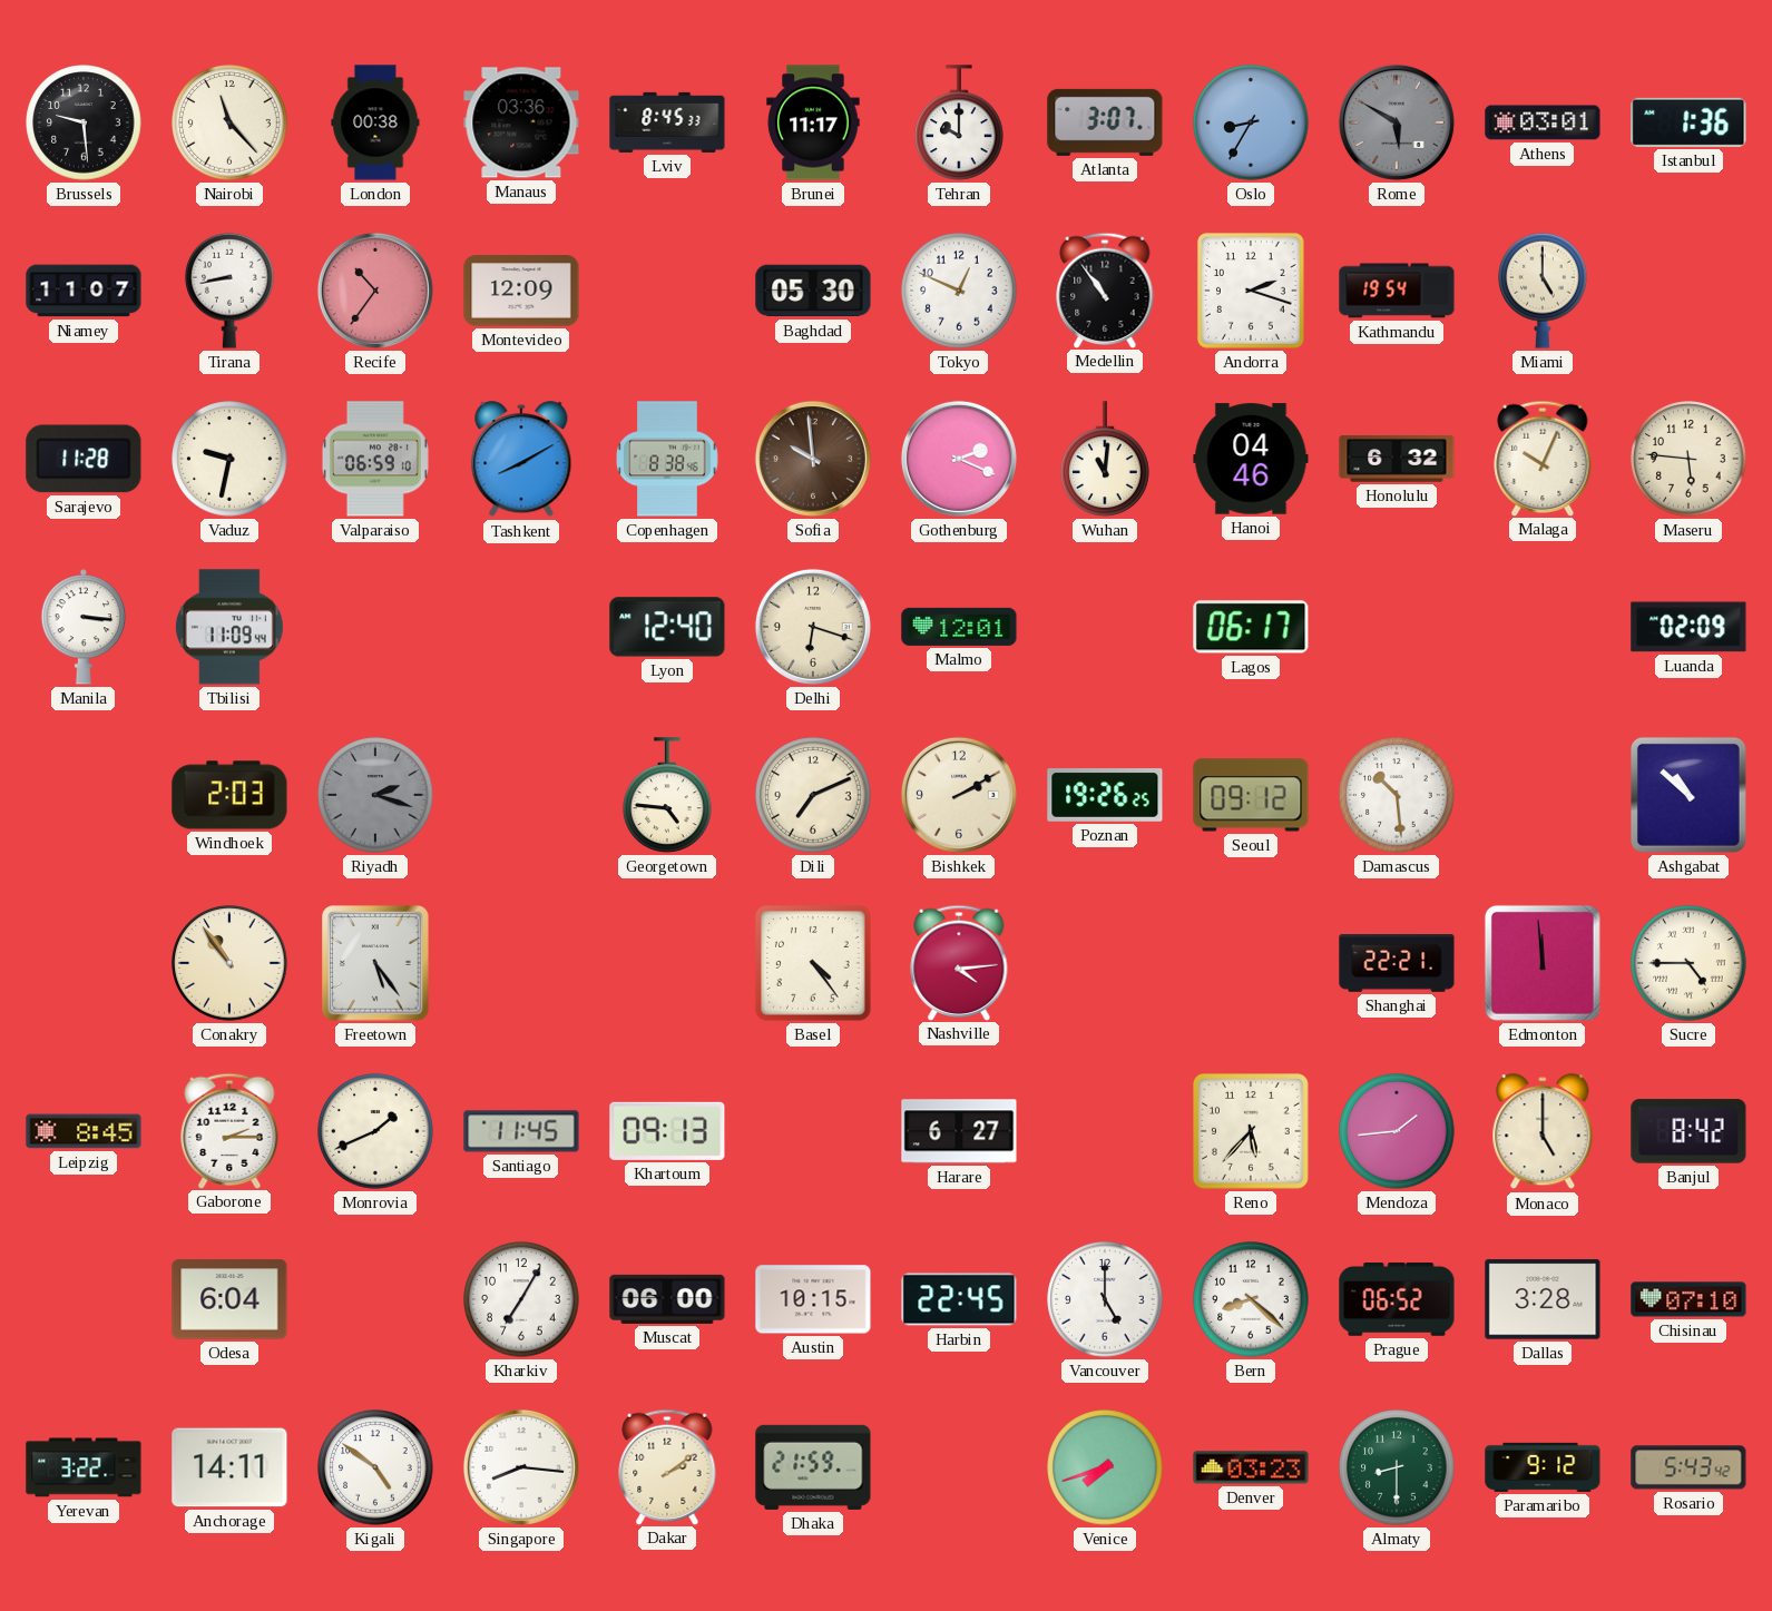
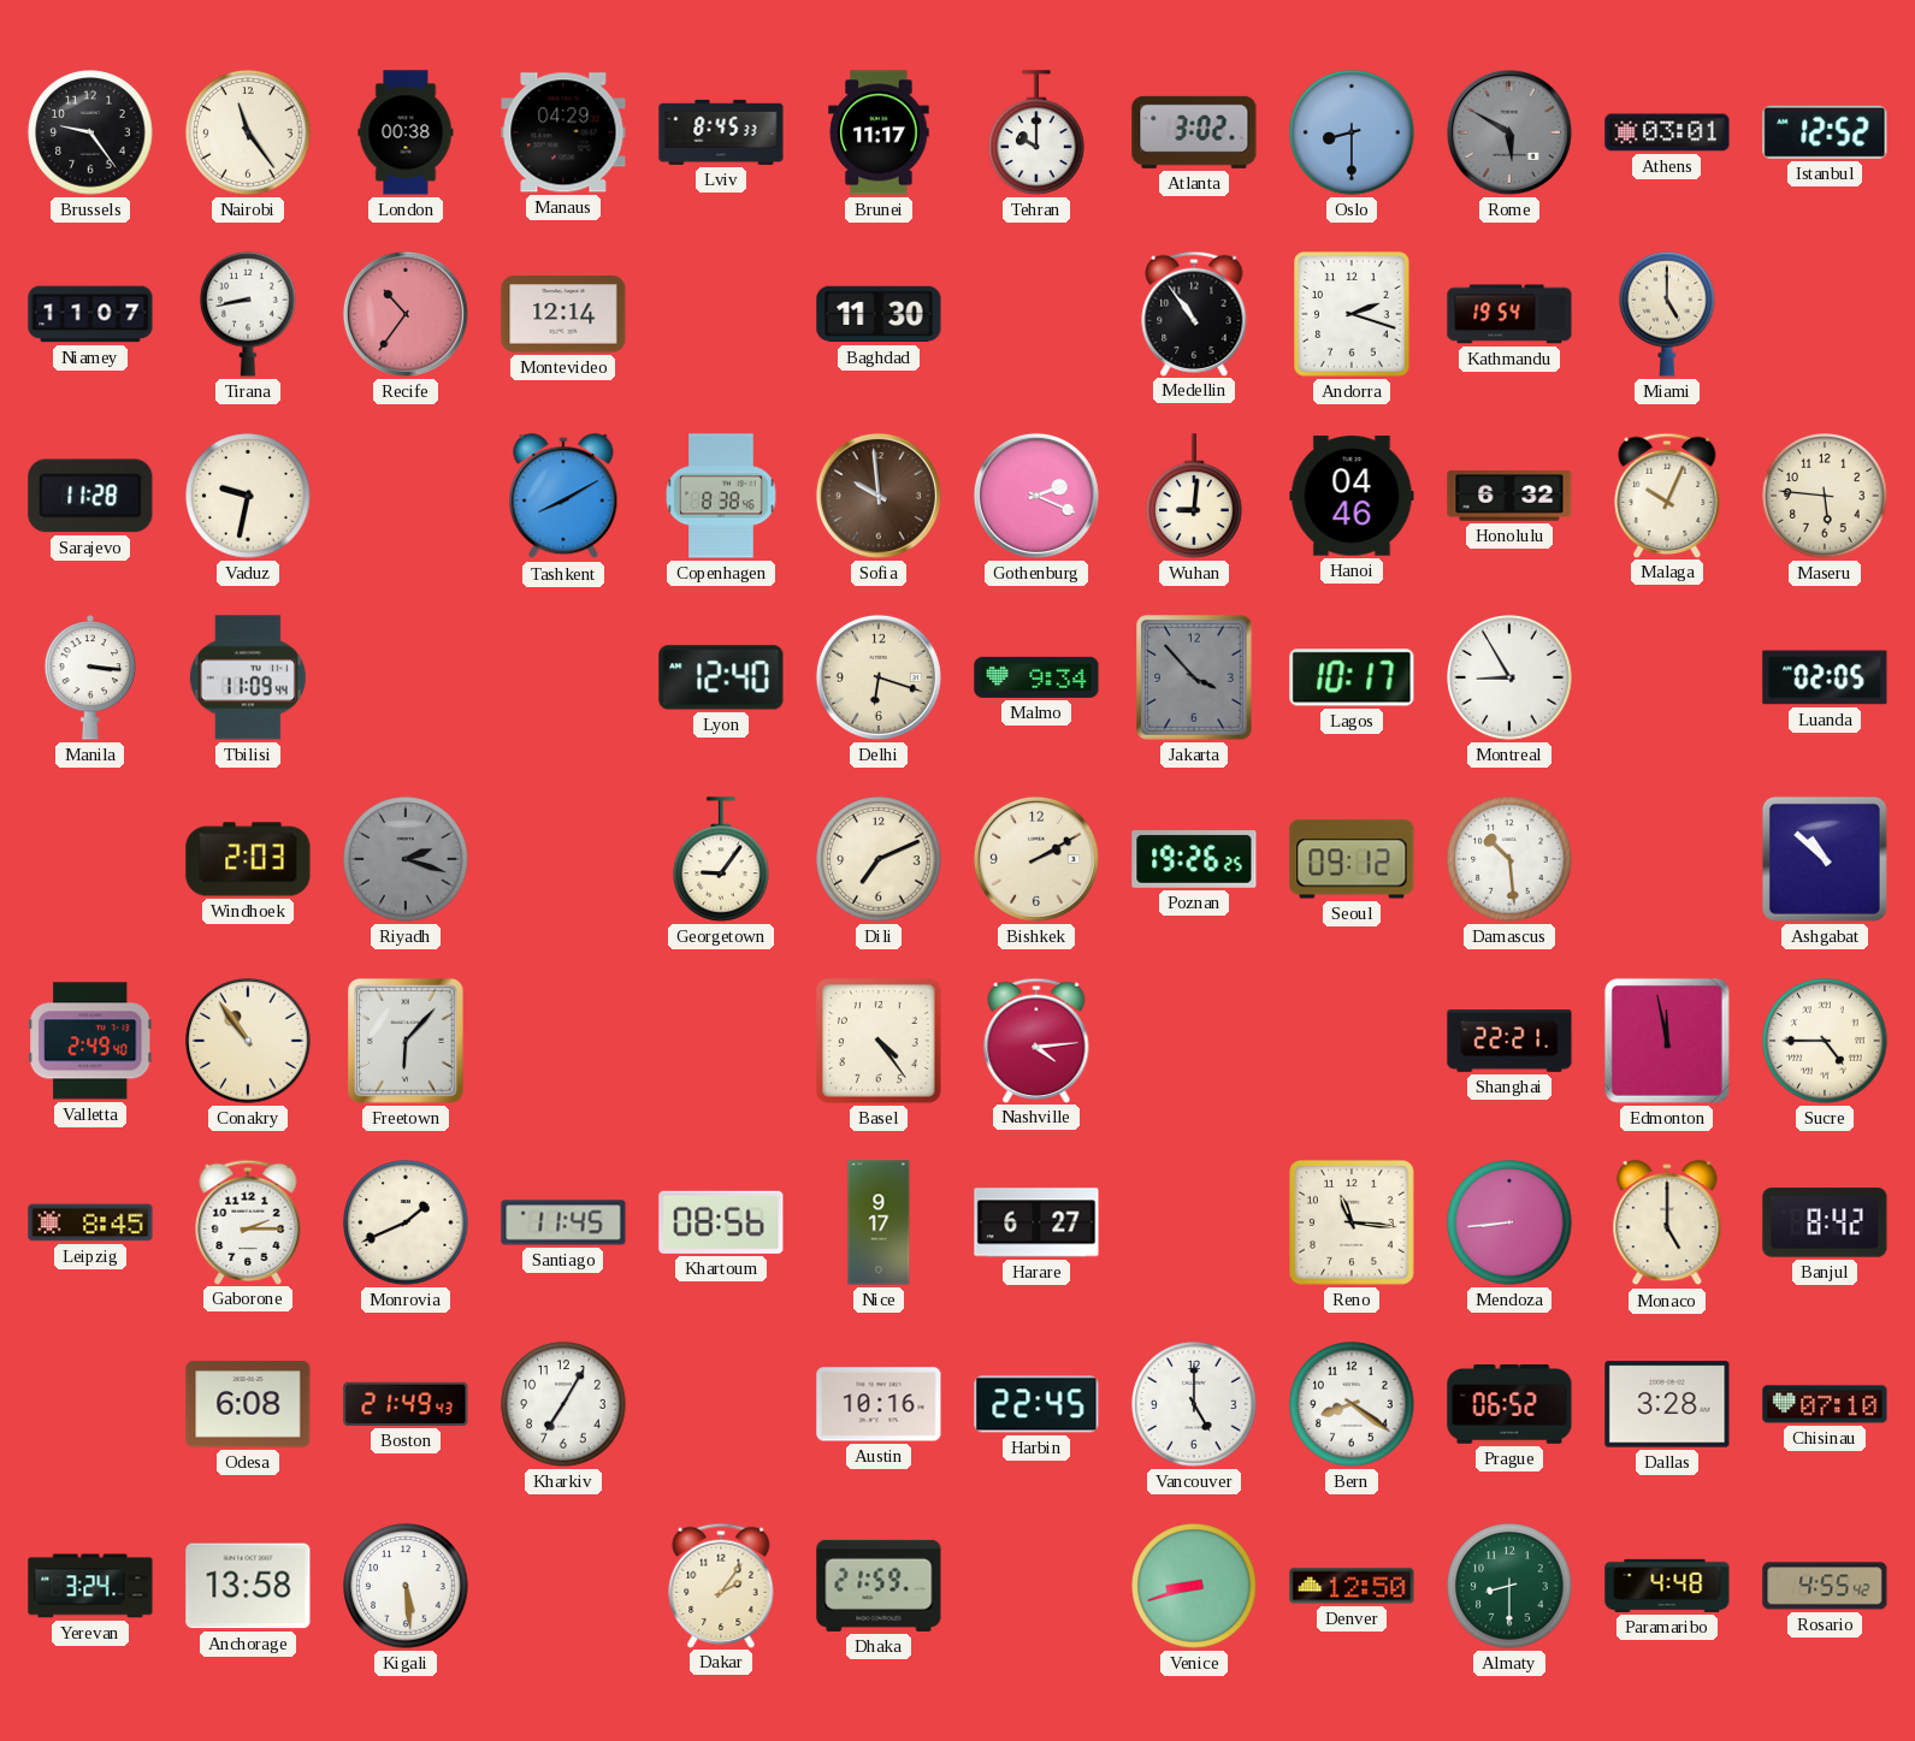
Brussels: 9:29 -> 9:24
Nairobi: 11:23 -> 11:24
Manaus: 03:36 -> 04:29
Atlanta: 3:07 -> 3:02
Oslo: 8:35 -> 8:30
Istanbul: 1:36 -> 12:52
Montevideo: 12:09 -> 12:14
Baghdad: 05:30 -> 11:30
Tokyo: 12:49 -> none
Valparaiso: 06:59 -> none
Wuhan: 11:01 -> 9:01
Malmo: 12:01 -> 9:34
Jakarta: none -> 3:53
Lagos: 06:17 -> 10:17
Montreal: none -> 8:55
Luanda: 02:09 -> 02:05
Georgetown: 4:46 -> 9:06
Valletta: none -> 2:49
Freetown: 5:24 -> 6:07
Edmonton: 11:59 -> 11:58
Khartoum: 09:13 -> 08:56
Nice: none -> 9:17
Reno: 5:37 -> 11:16
Mendoza: 1:44 -> 8:44
Odesa: 6:04 -> 6:08
Boston: none -> 21:49
Muscat: 06:00 -> none
Austin: 10:15 -> 10:16
Bern: 8:22 -> 8:21
Yerevan: 3:22 -> 3:24
Anchorage: 14:11 -> 13:58
Kigali: 4:51 -> 5:29
Singapore: 8:16 -> none
Dakar: 2:09 -> 2:06
Venice: 7:42 -> 8:42
Denver: 03:23 -> 12:50
Paramaribo: 9:12 -> 4:48
Rosario: 5:43 -> 4:55
